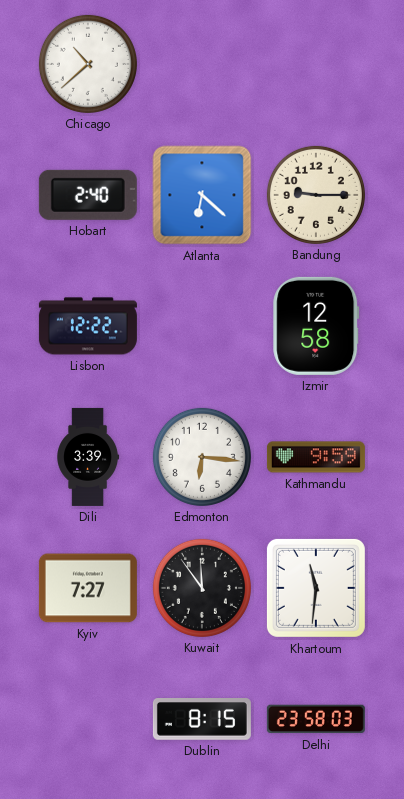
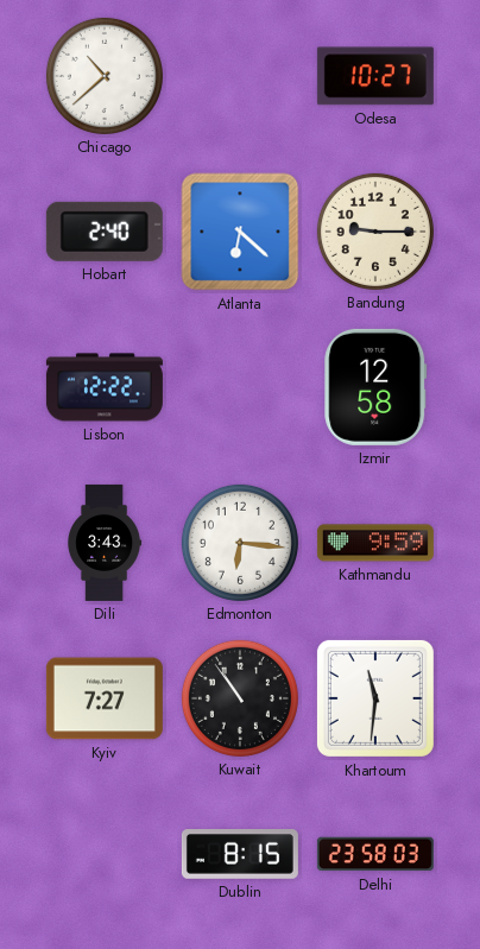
Odesa: none -> 10:27
Dili: 3:39 -> 3:43
Kuwait: 11:54 -> 10:54
